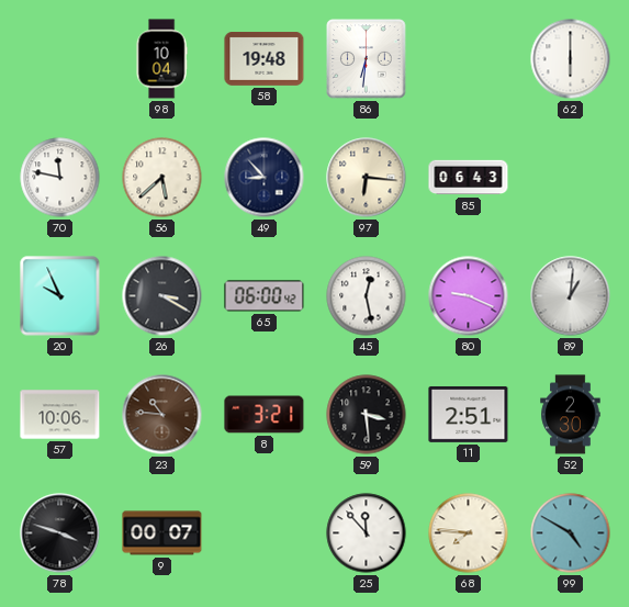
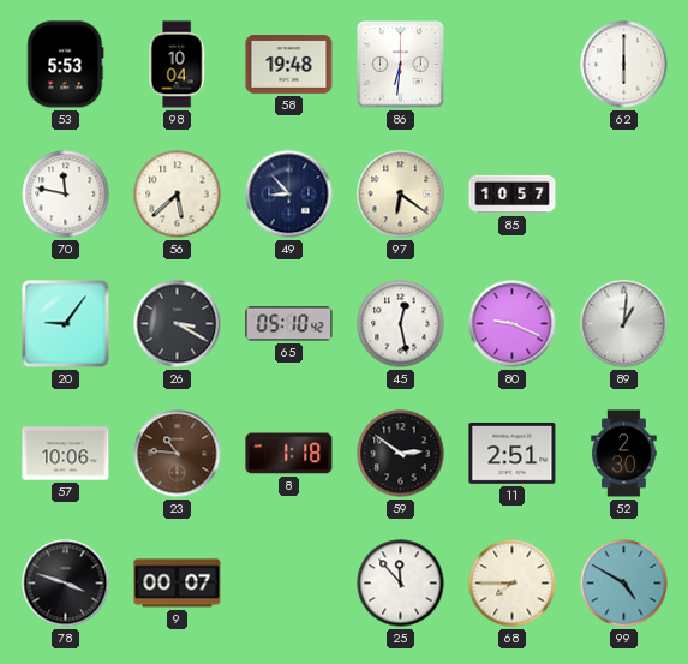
53: none -> 5:53
97: 6:16 -> 6:21
85: 06:43 -> 10:57
20: 9:56 -> 9:06
65: 06:00 -> 05:10
8: 3:21 -> 1:18
59: 3:29 -> 2:51
68: 7:46 -> 7:45
